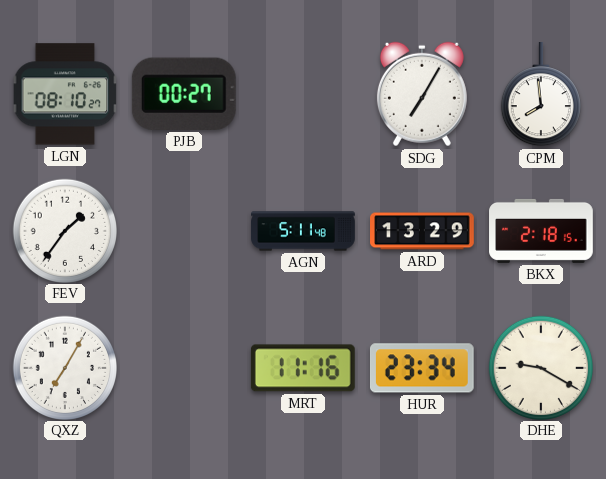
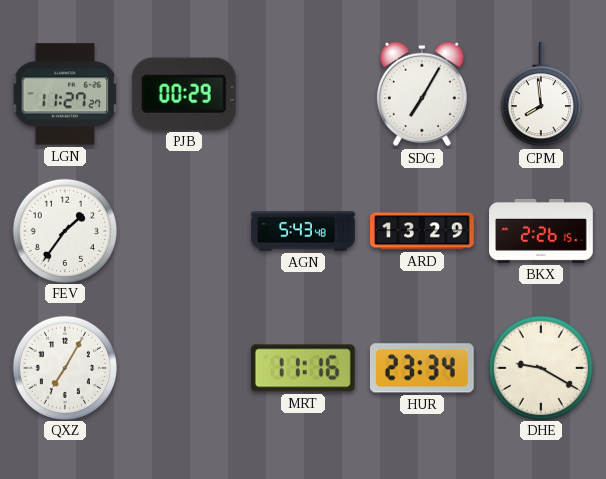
LGN: 08:10 -> 11:27
PJB: 00:27 -> 00:29
AGN: 5:11 -> 5:43
BKX: 2:18 -> 2:26
